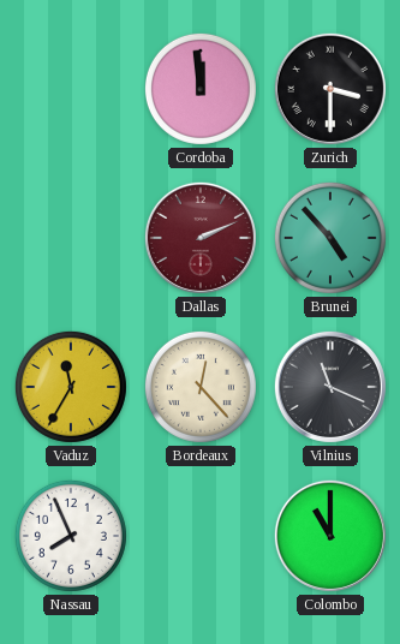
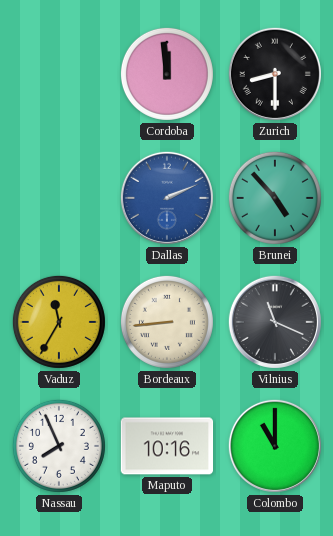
Zurich: 3:30 -> 8:30
Dallas dial: burgundy -> blue
Bordeaux: 12:23 -> 8:44
Maputo: none -> 10:16
